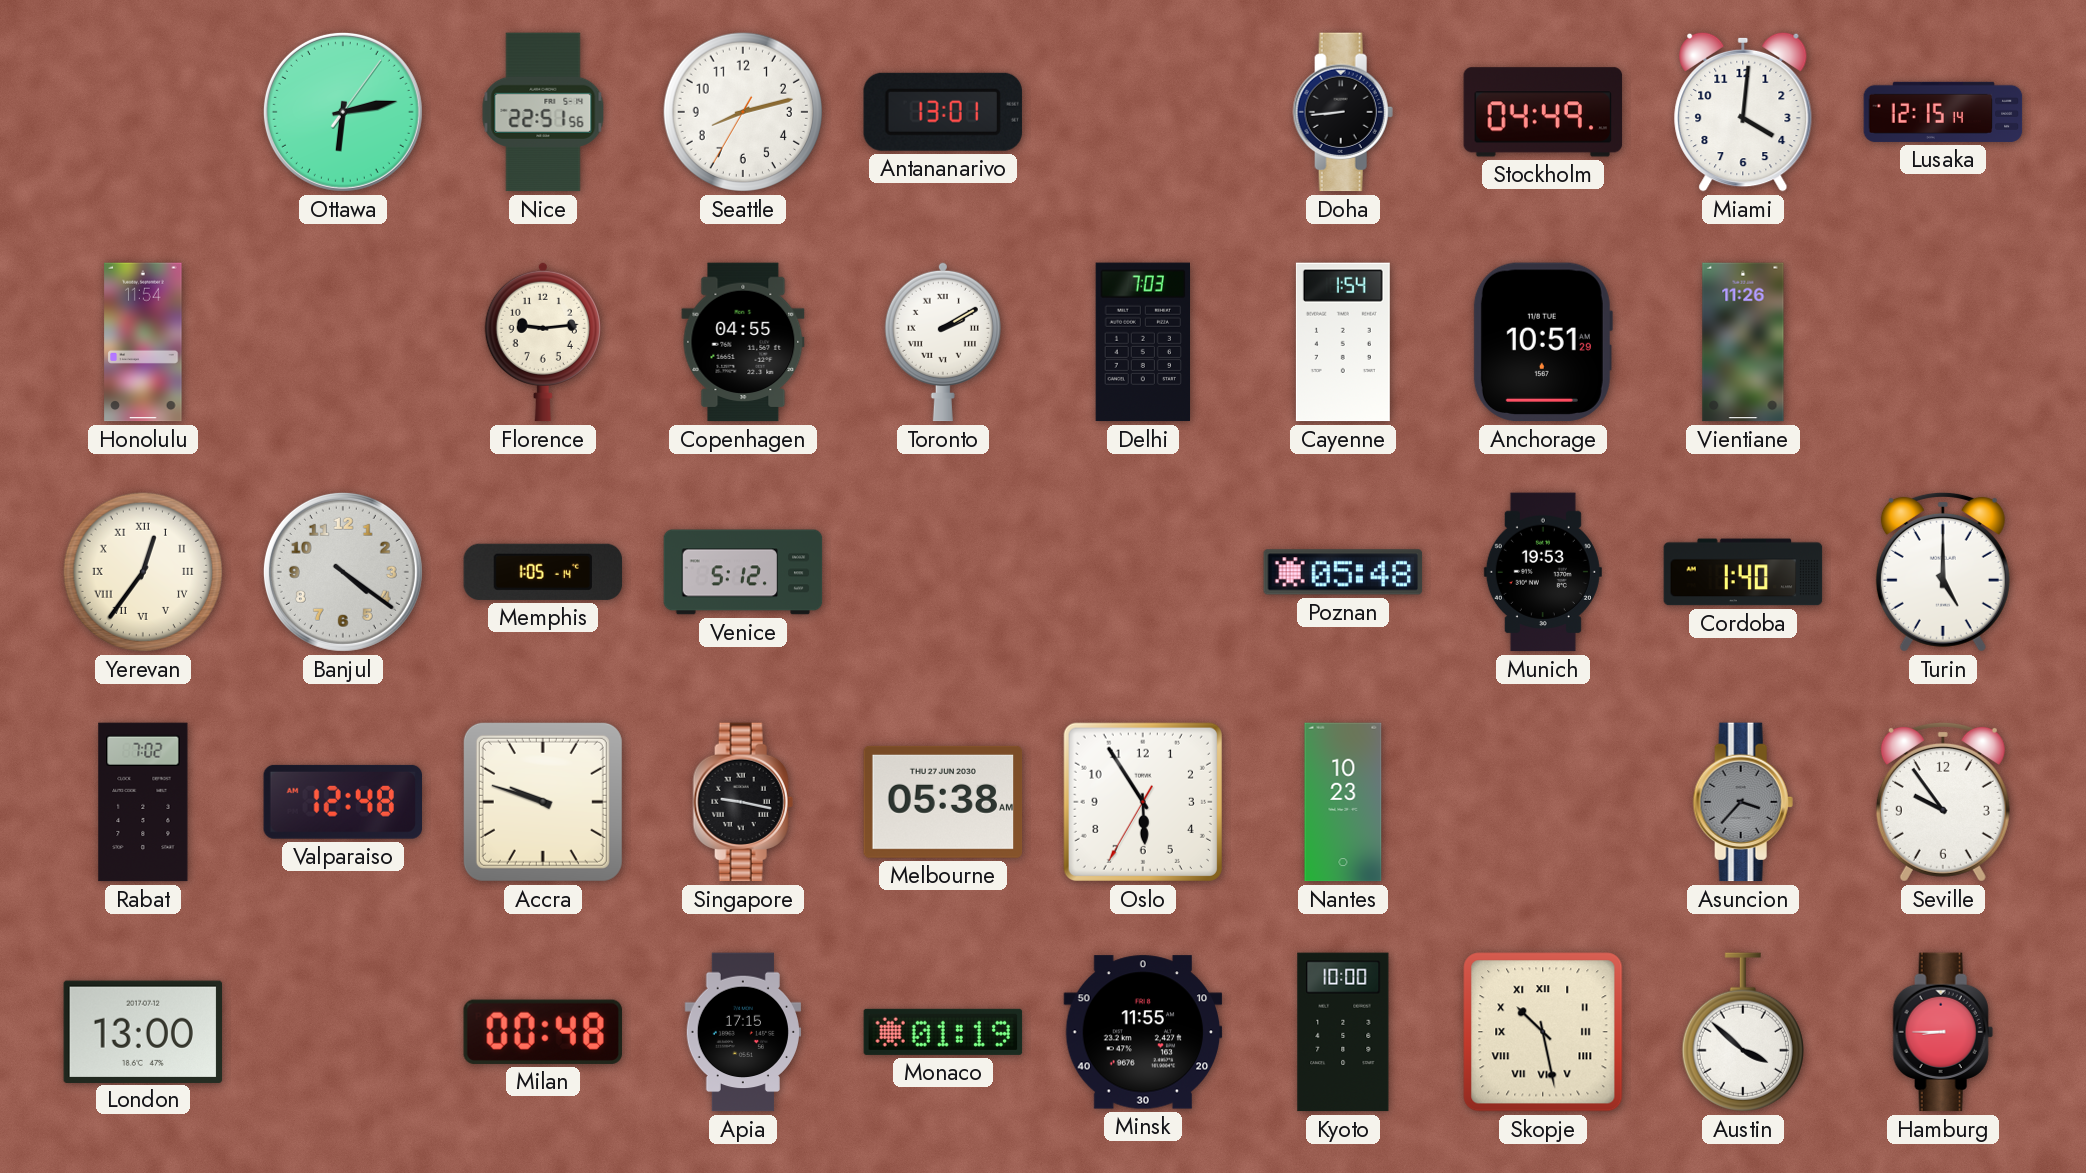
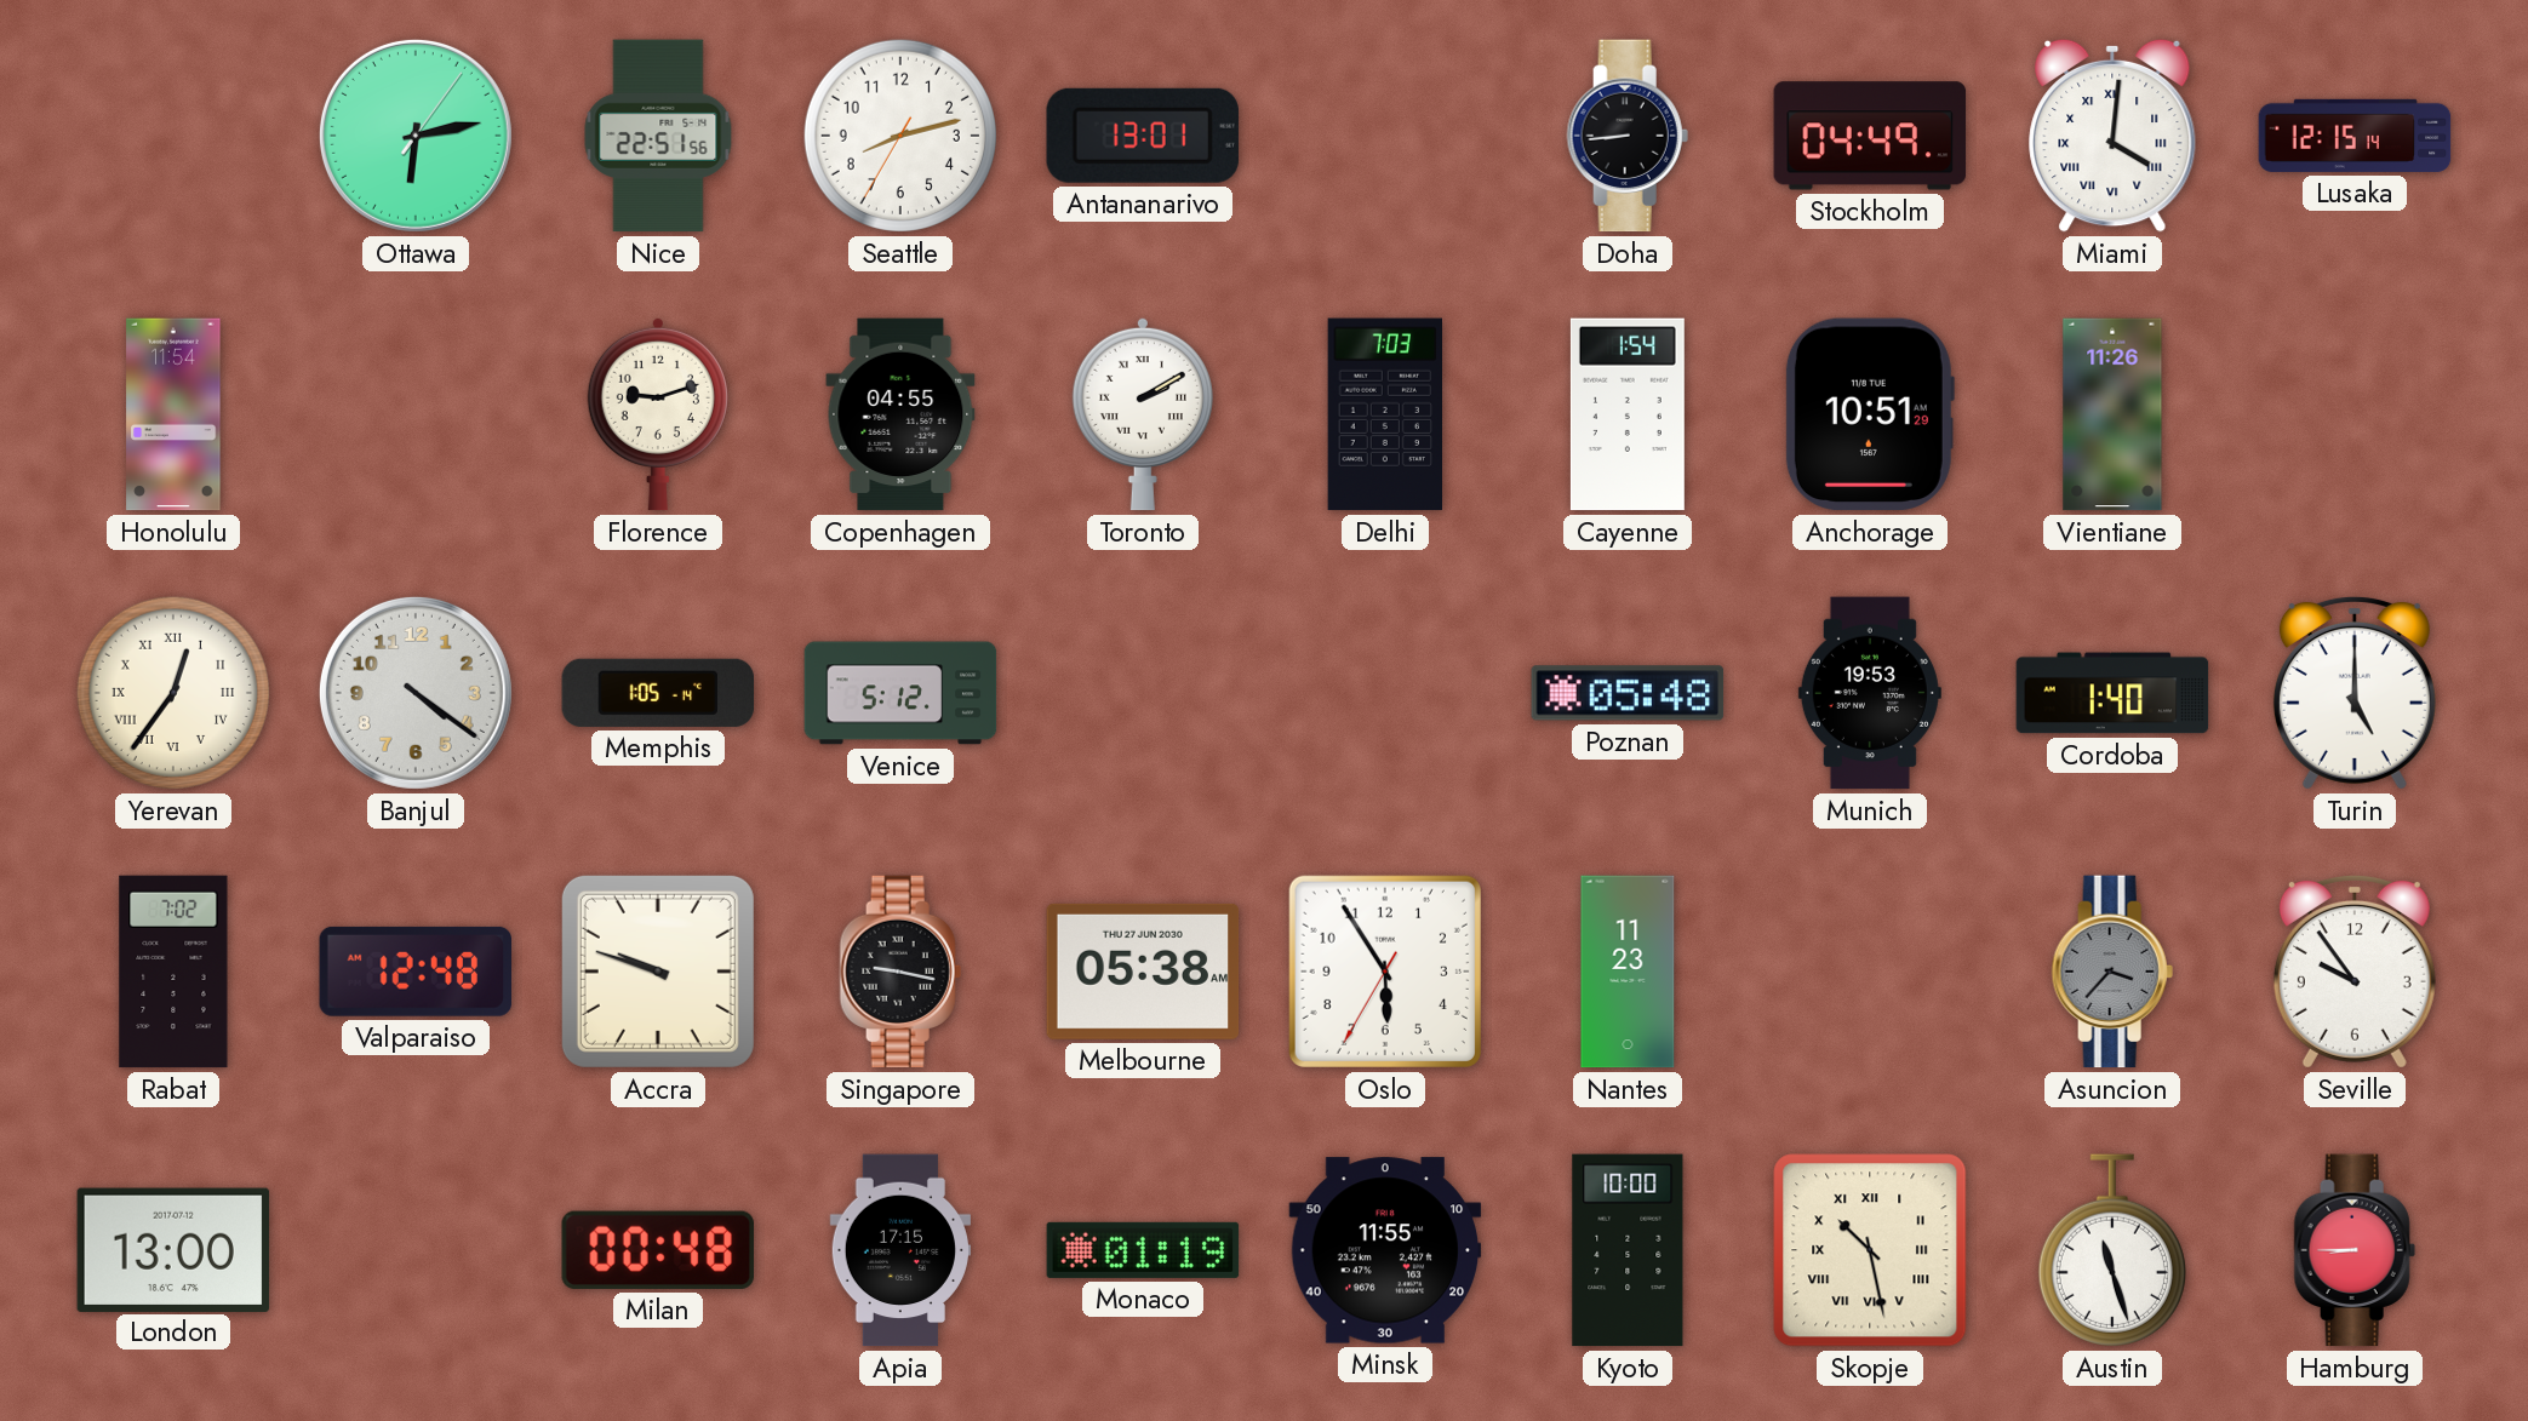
Miami numerals: Arabic -> Roman
Florence: 9:14 -> 9:12
Nantes: 10:23 -> 11:23
Austin: 3:52 -> 11:27
